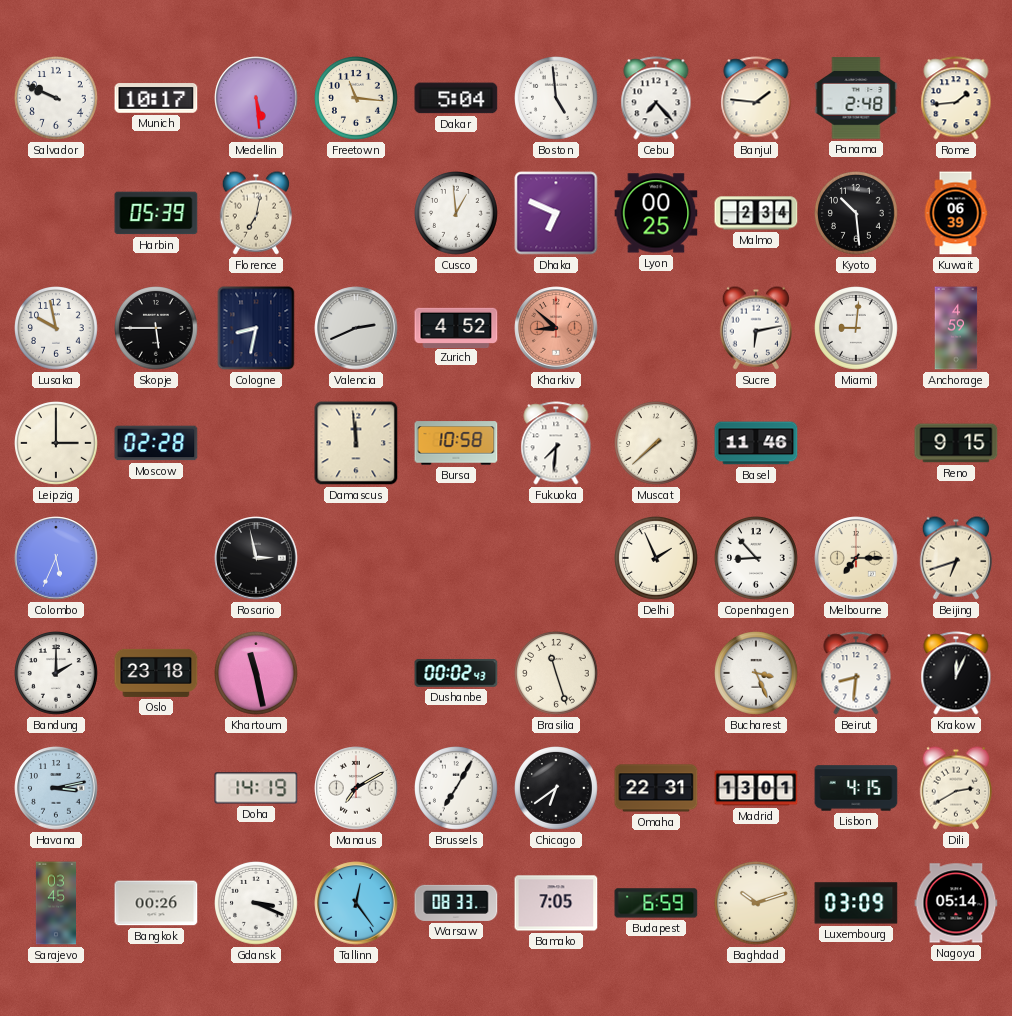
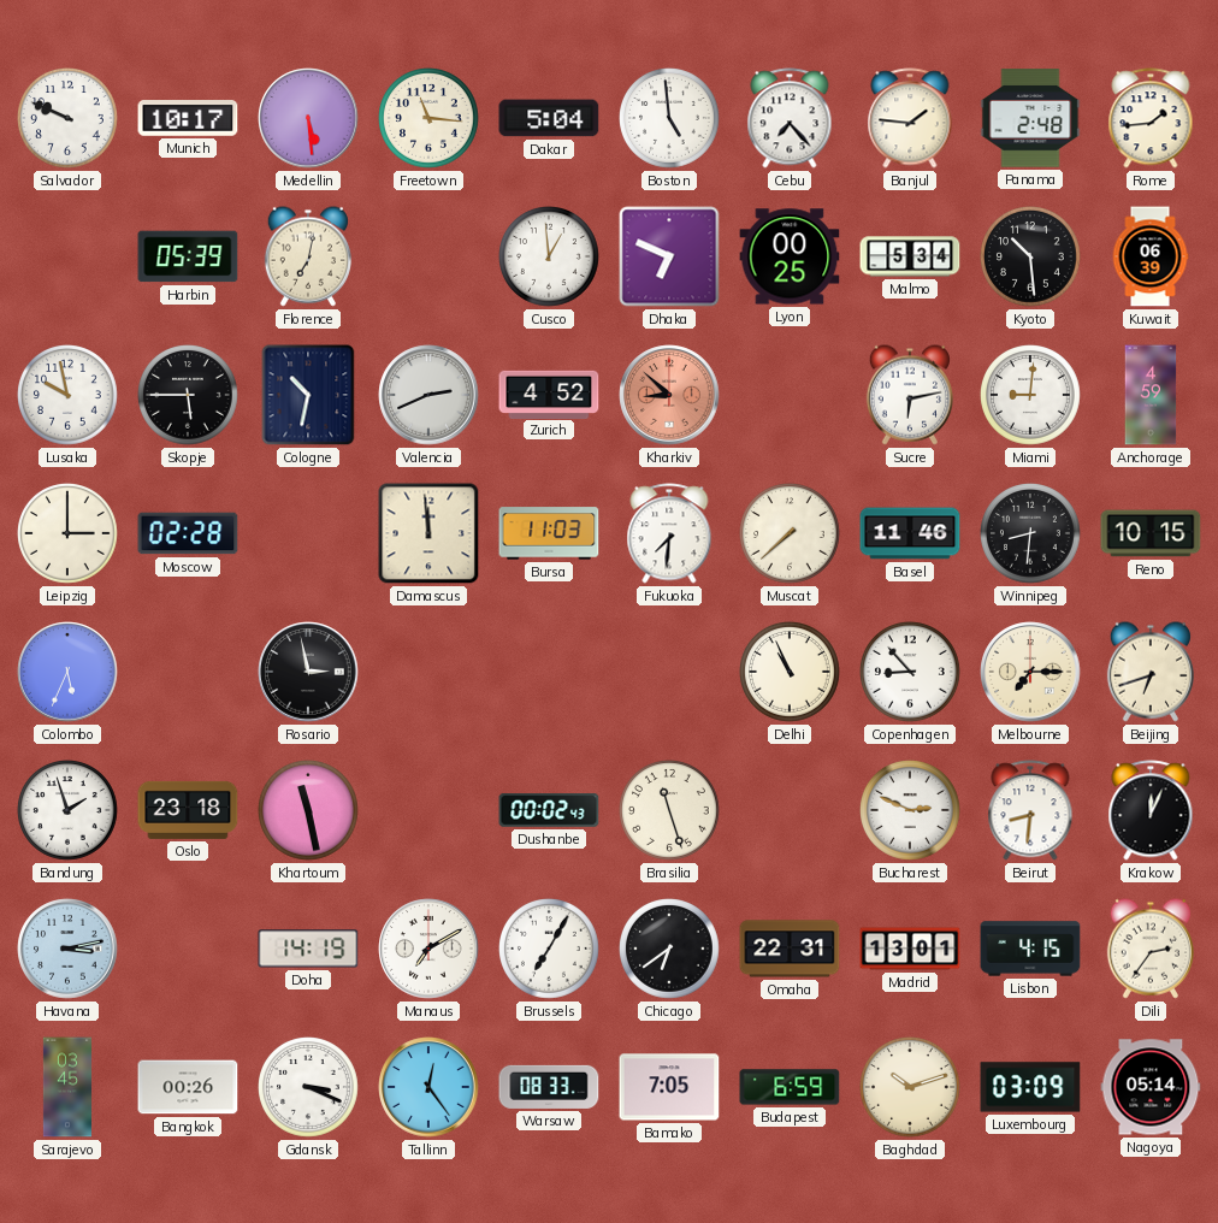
Malmo: 2:34 -> 5:34
Cologne: 8:32 -> 10:32
Bursa: 10:58 -> 11:03
Winnipeg: none -> 8:31
Reno: 9:15 -> 10:15
Delhi: 1:56 -> 10:56
Bandung: 2:00 -> 1:57
Bucharest: 3:26 -> 2:49
Dili: 2:40 -> 2:36
